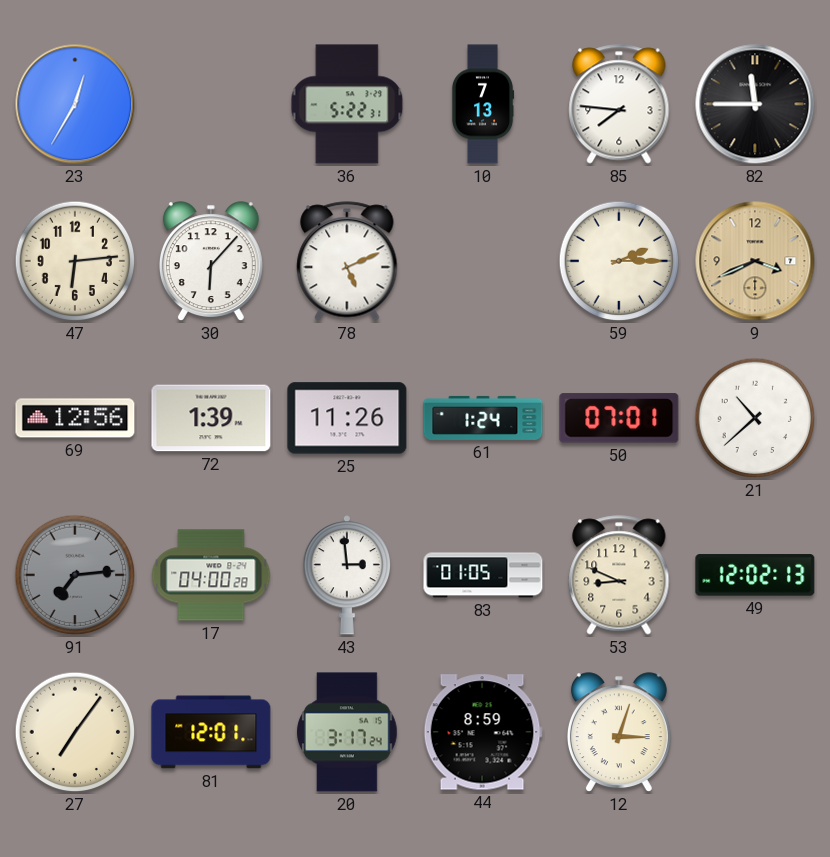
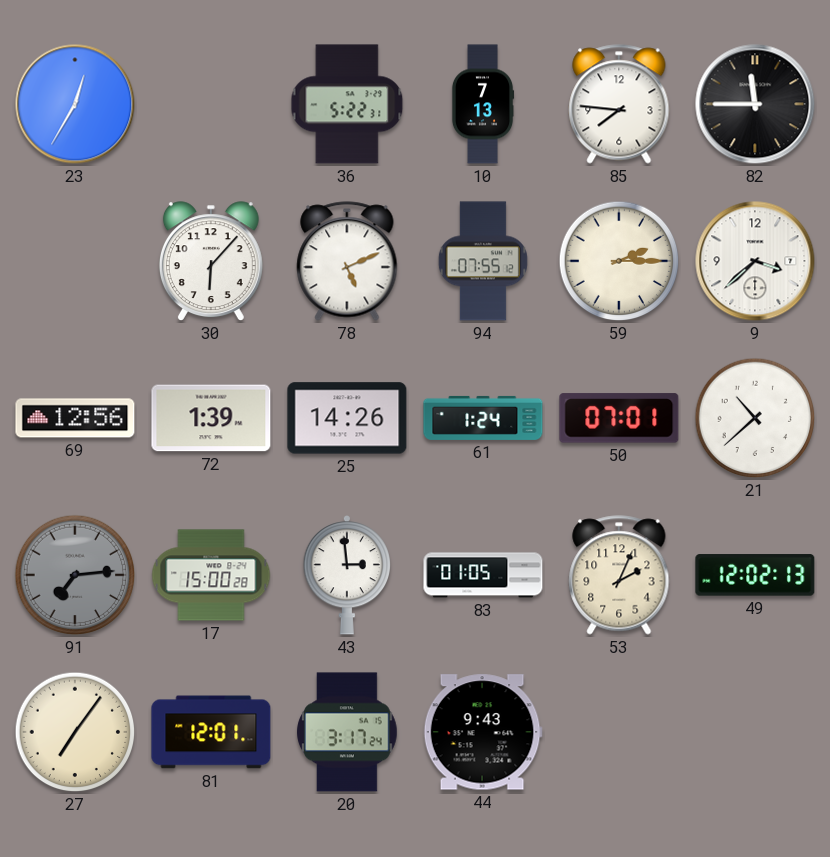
47: 6:14 -> none
94: none -> 07:55
9: 3:41 -> 3:38
9 dial: champagne -> white
25: 11:26 -> 14:26
17: 04:00 -> 15:00
53: 8:49 -> 2:04
44: 8:59 -> 9:43
12: 3:03 -> none
